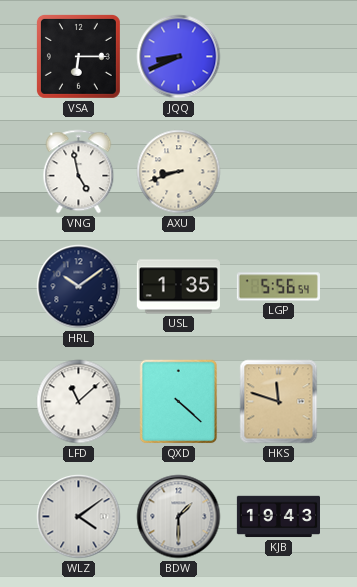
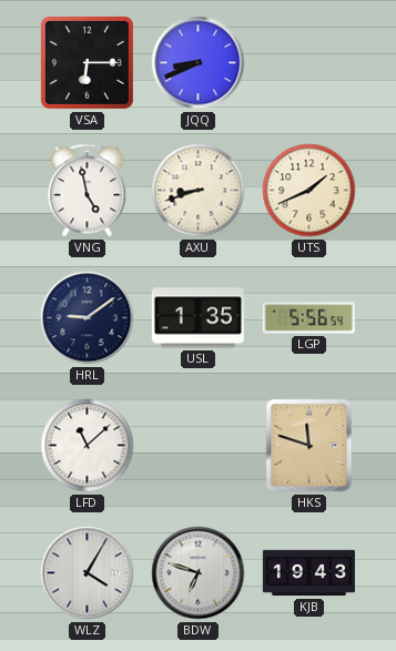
UTS: none -> 1:41
HRL: 10:09 -> 9:09
QXD: 4:22 -> none
WLZ: 4:09 -> 4:05
BDW: 1:30 -> 6:48
